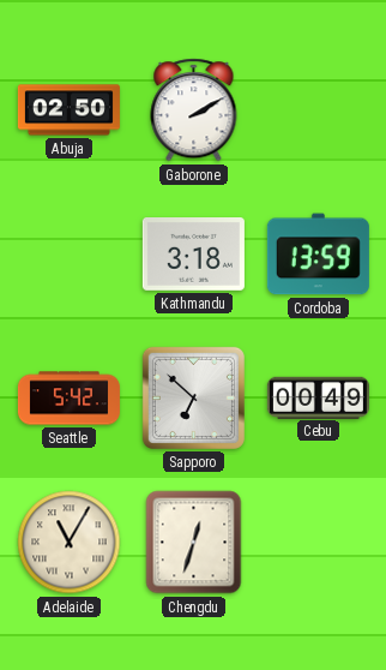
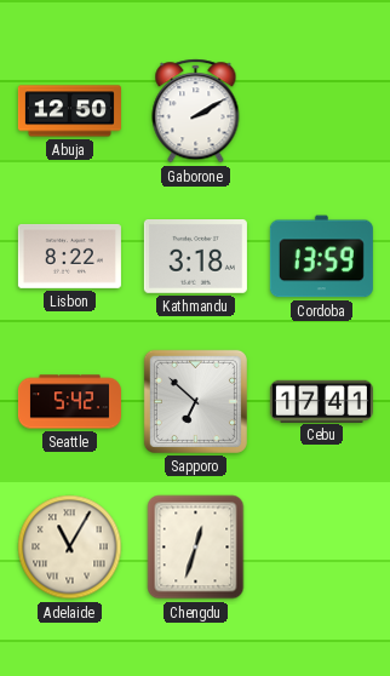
Abuja: 02:50 -> 12:50
Lisbon: none -> 8:22
Cebu: 00:49 -> 17:41
